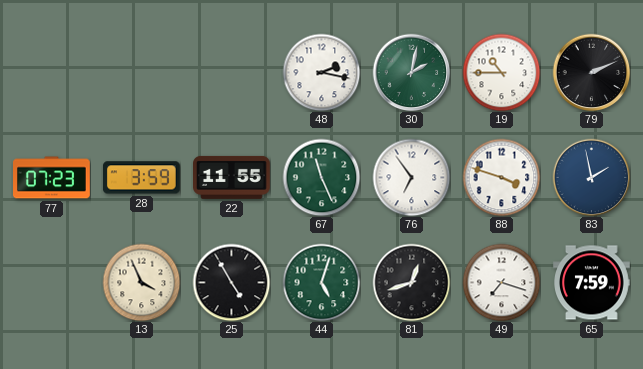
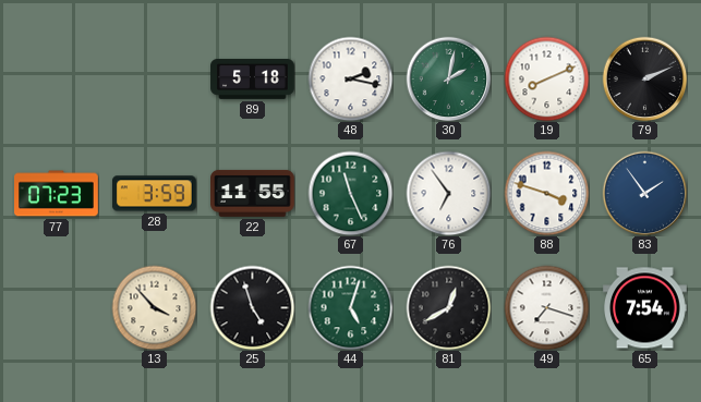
89: none -> 5:18
19: 10:45 -> 8:11
83: 1:58 -> 1:54
13: 3:56 -> 3:53
25: 4:55 -> 4:57
81: 12:42 -> 12:40
65: 7:59 -> 7:54
